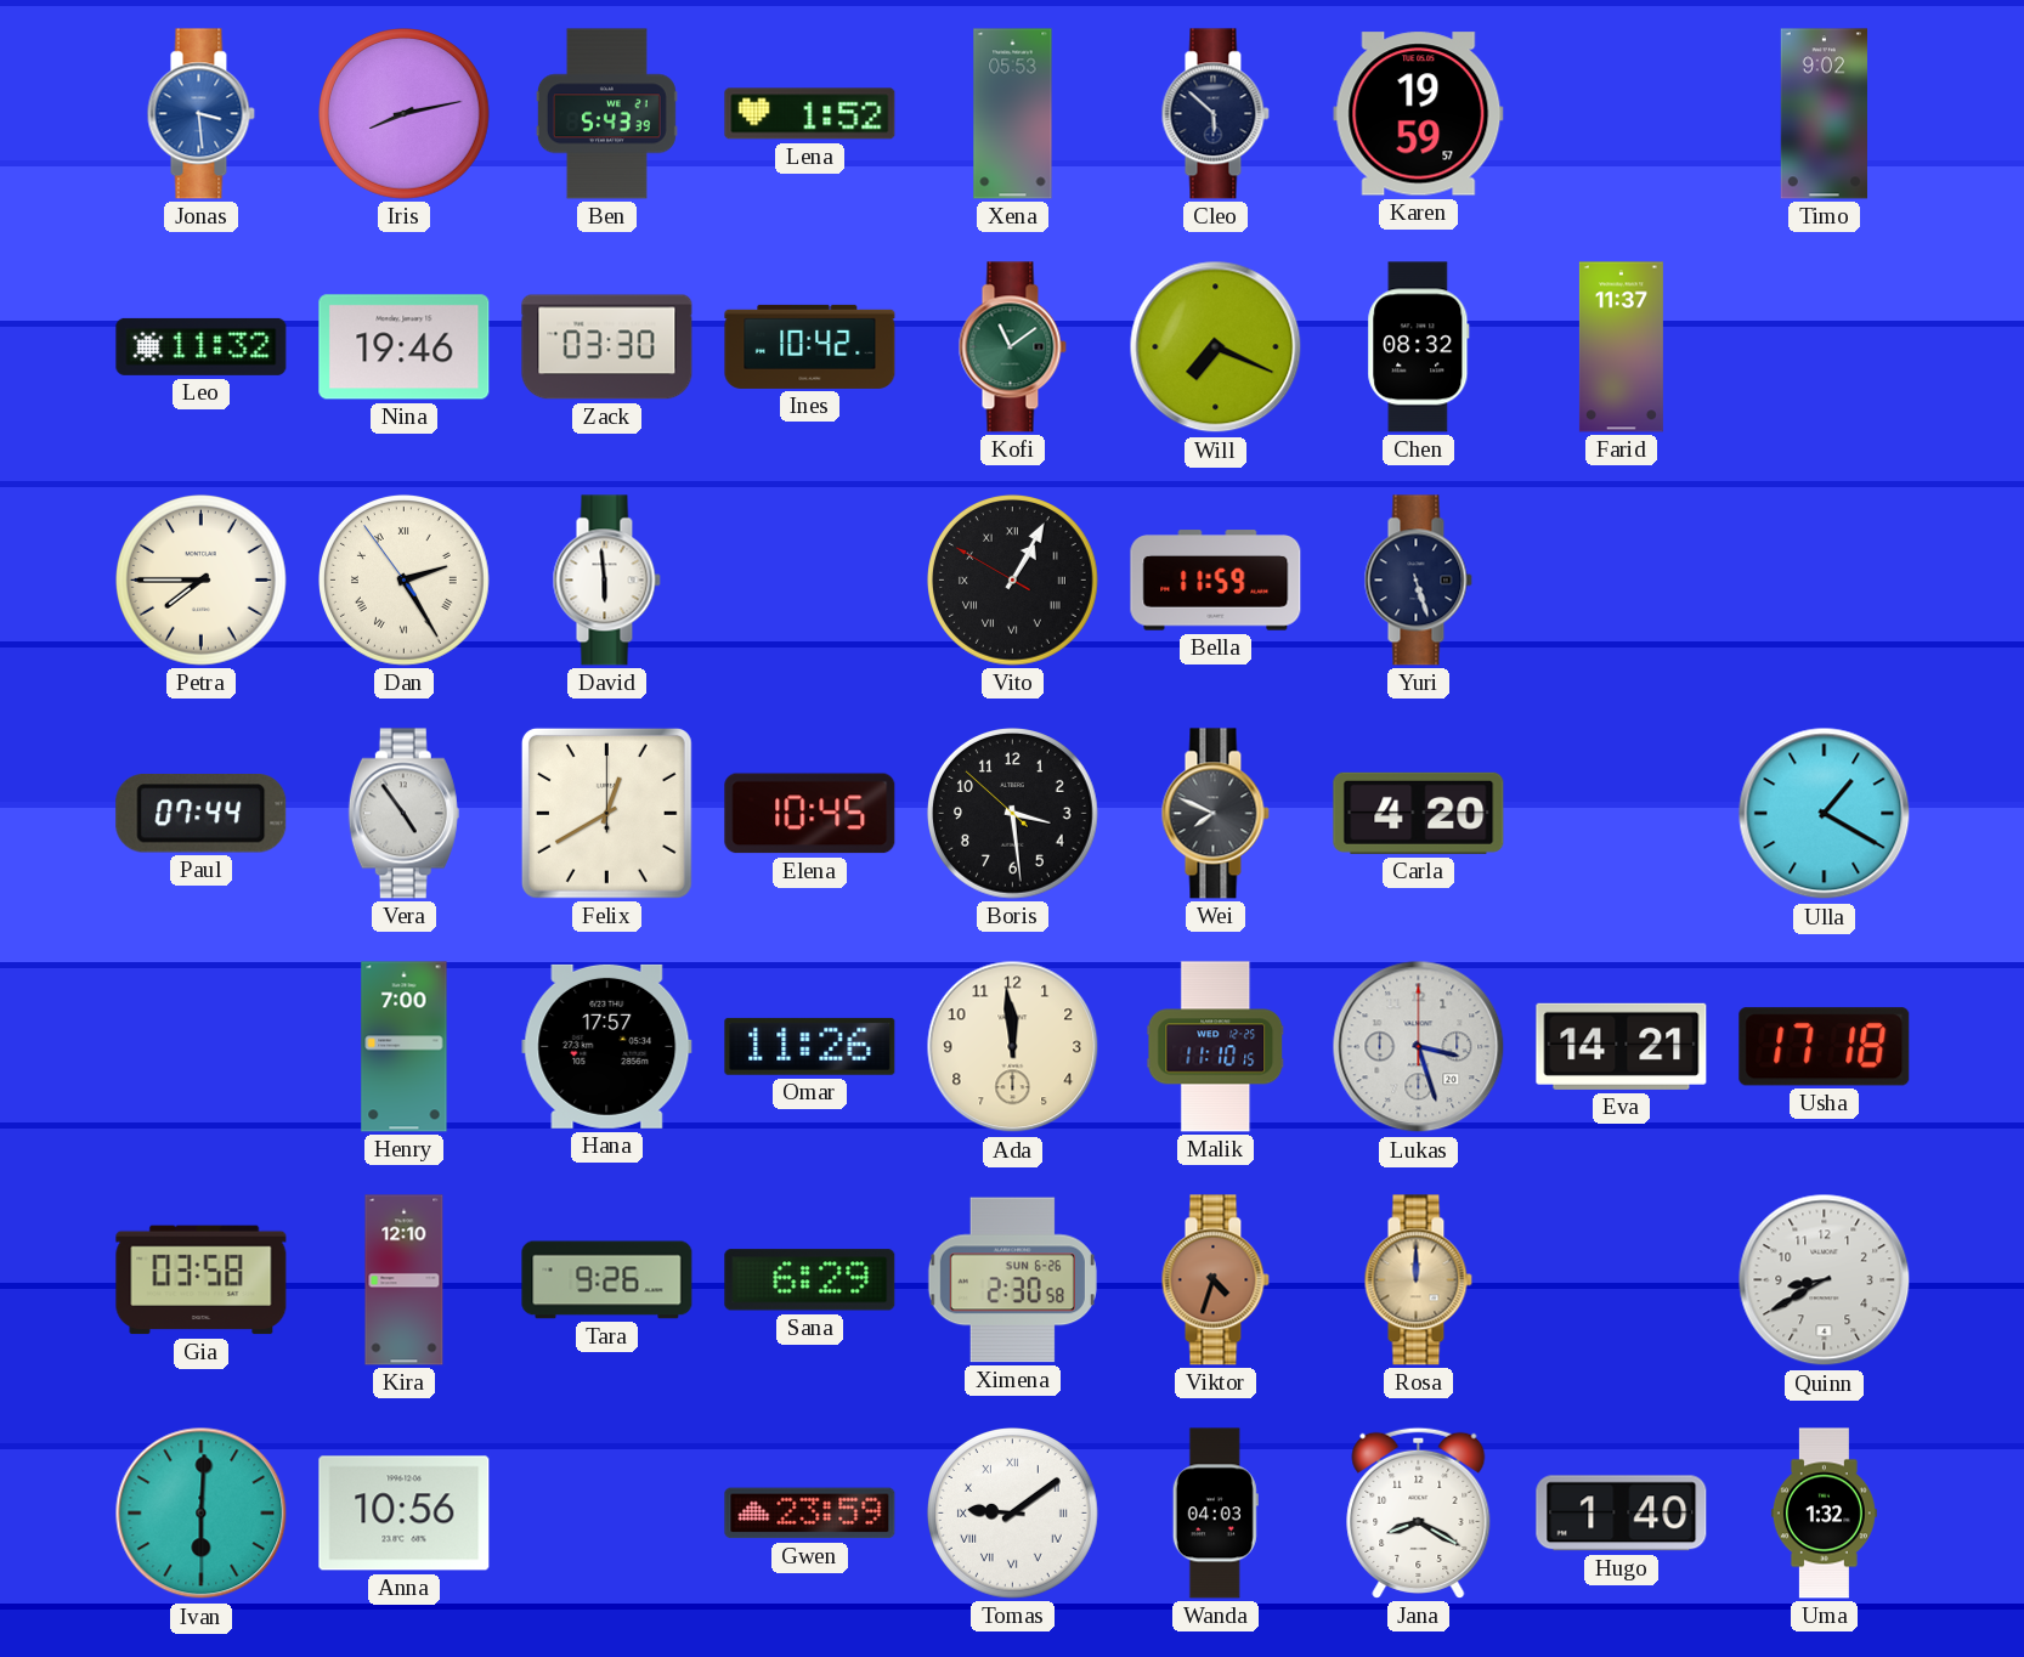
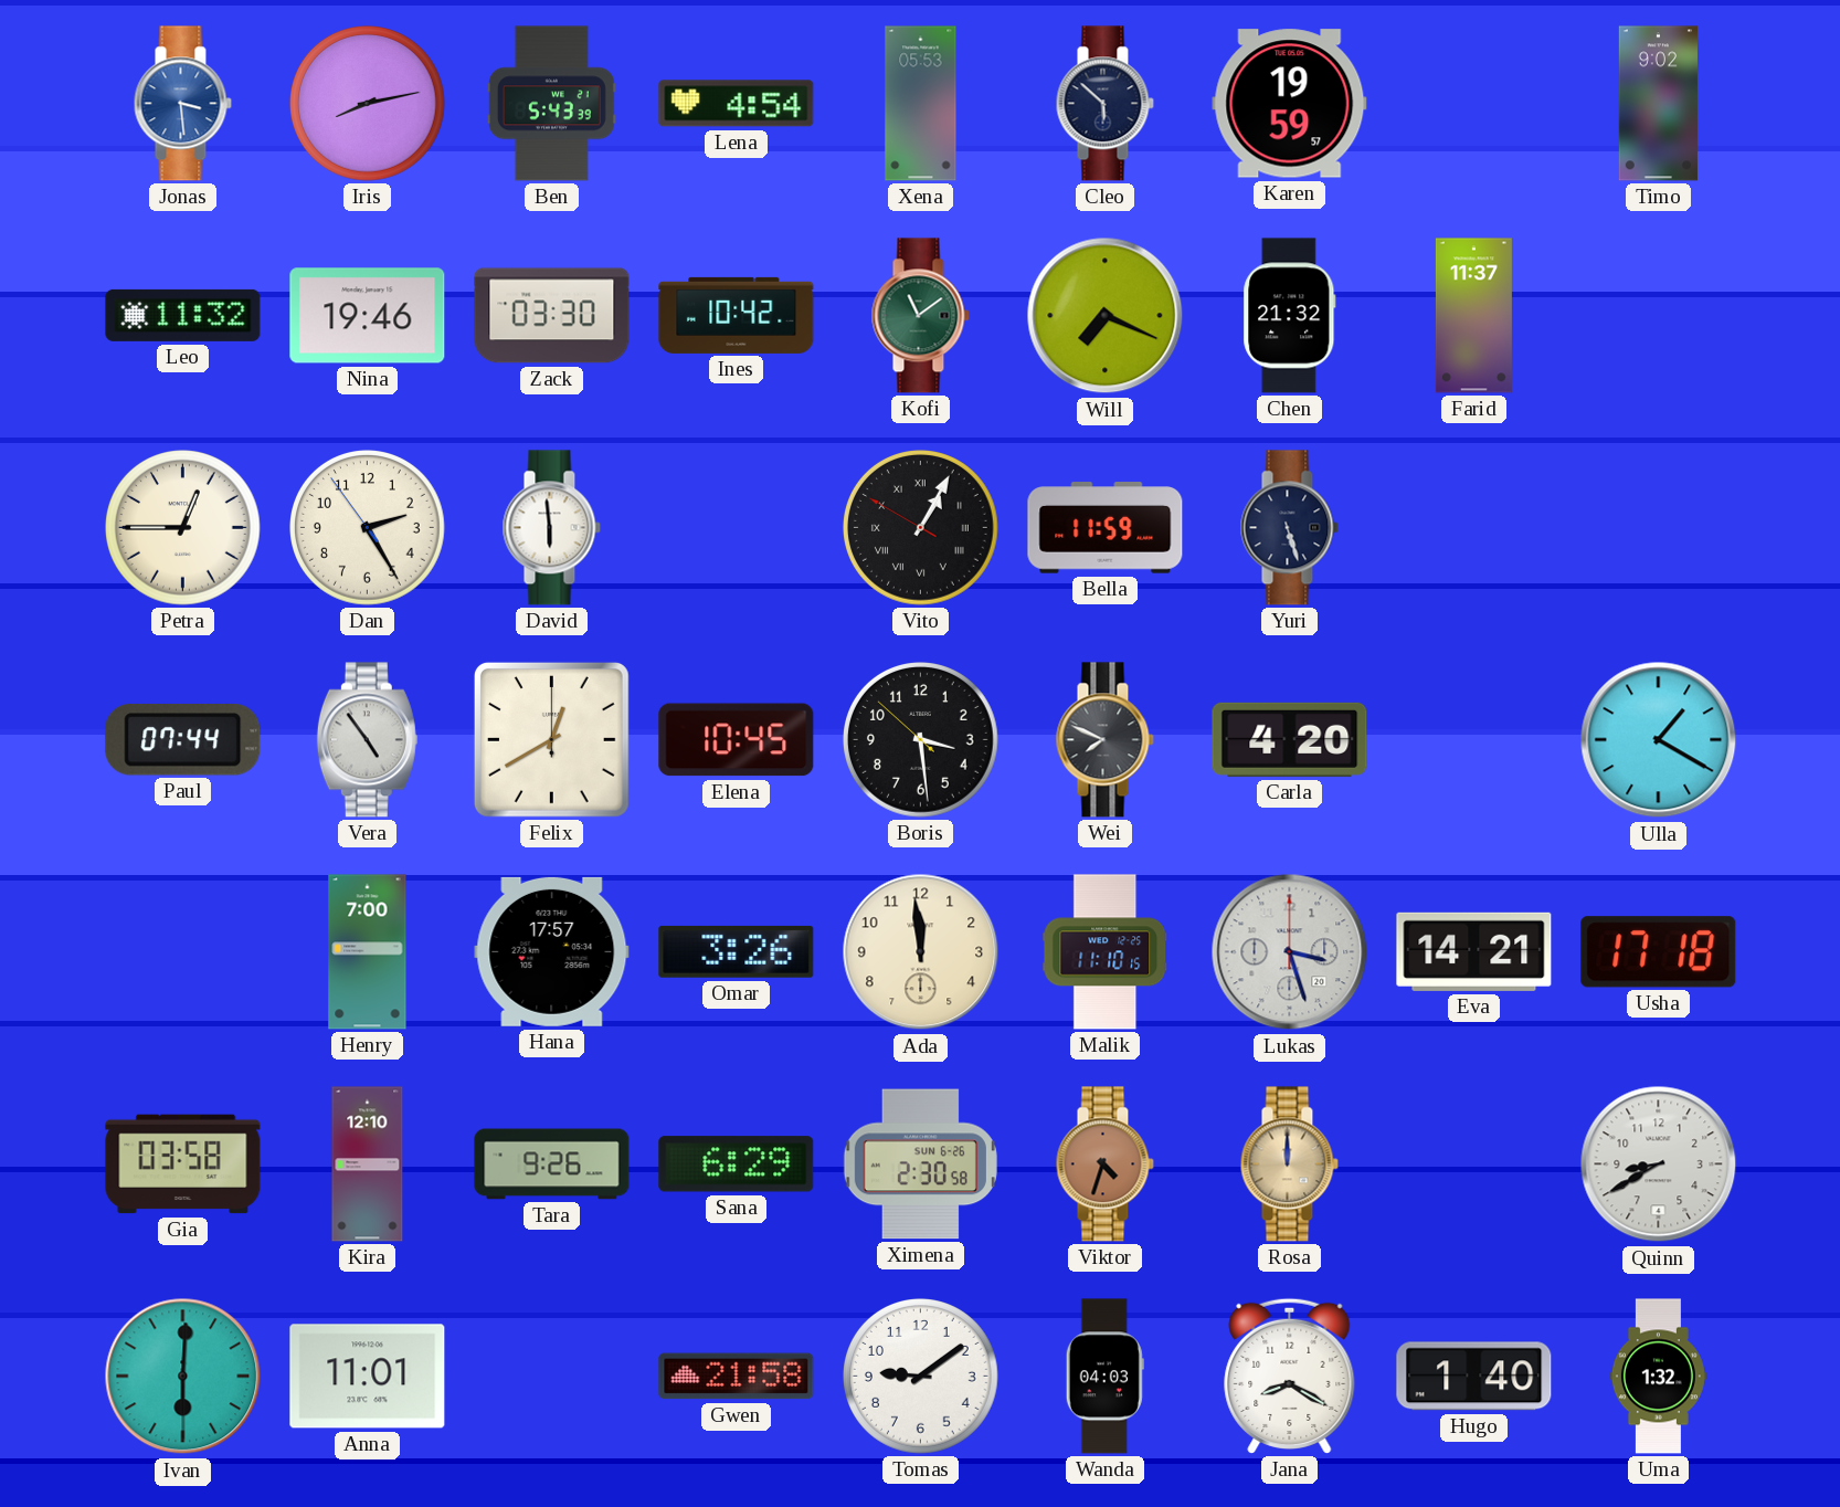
Lena: 1:52 -> 4:54
Chen: 08:32 -> 21:32
Petra: 7:45 -> 12:45
Dan numerals: Roman -> Arabic
Omar: 11:26 -> 3:26
Anna: 10:56 -> 11:01
Gwen: 23:59 -> 21:58
Tomas numerals: Roman -> Arabic
